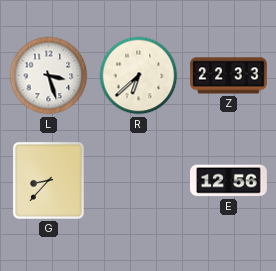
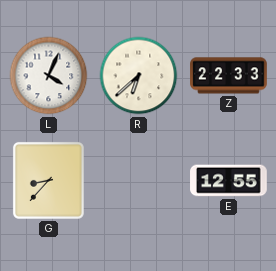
L: 3:27 -> 4:04
E: 12:56 -> 12:55
